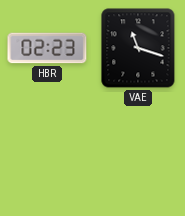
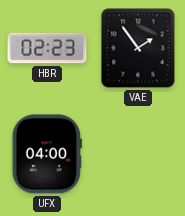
VAE: 11:18 -> 1:54
UFX: none -> 04:00
